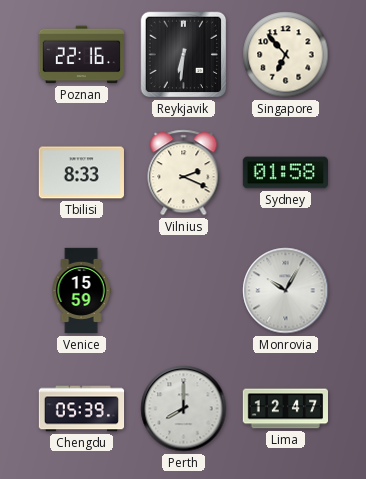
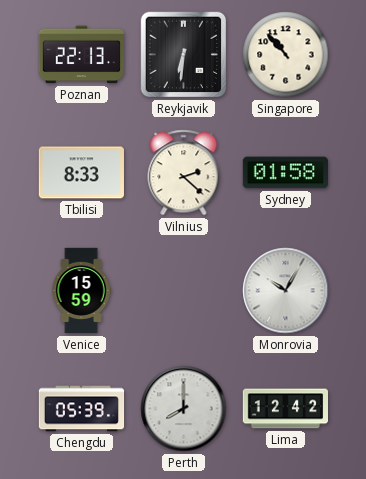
Poznan: 22:16 -> 22:13
Singapore: 6:53 -> 10:53
Vilnius: 2:19 -> 2:22
Lima: 12:47 -> 12:42
